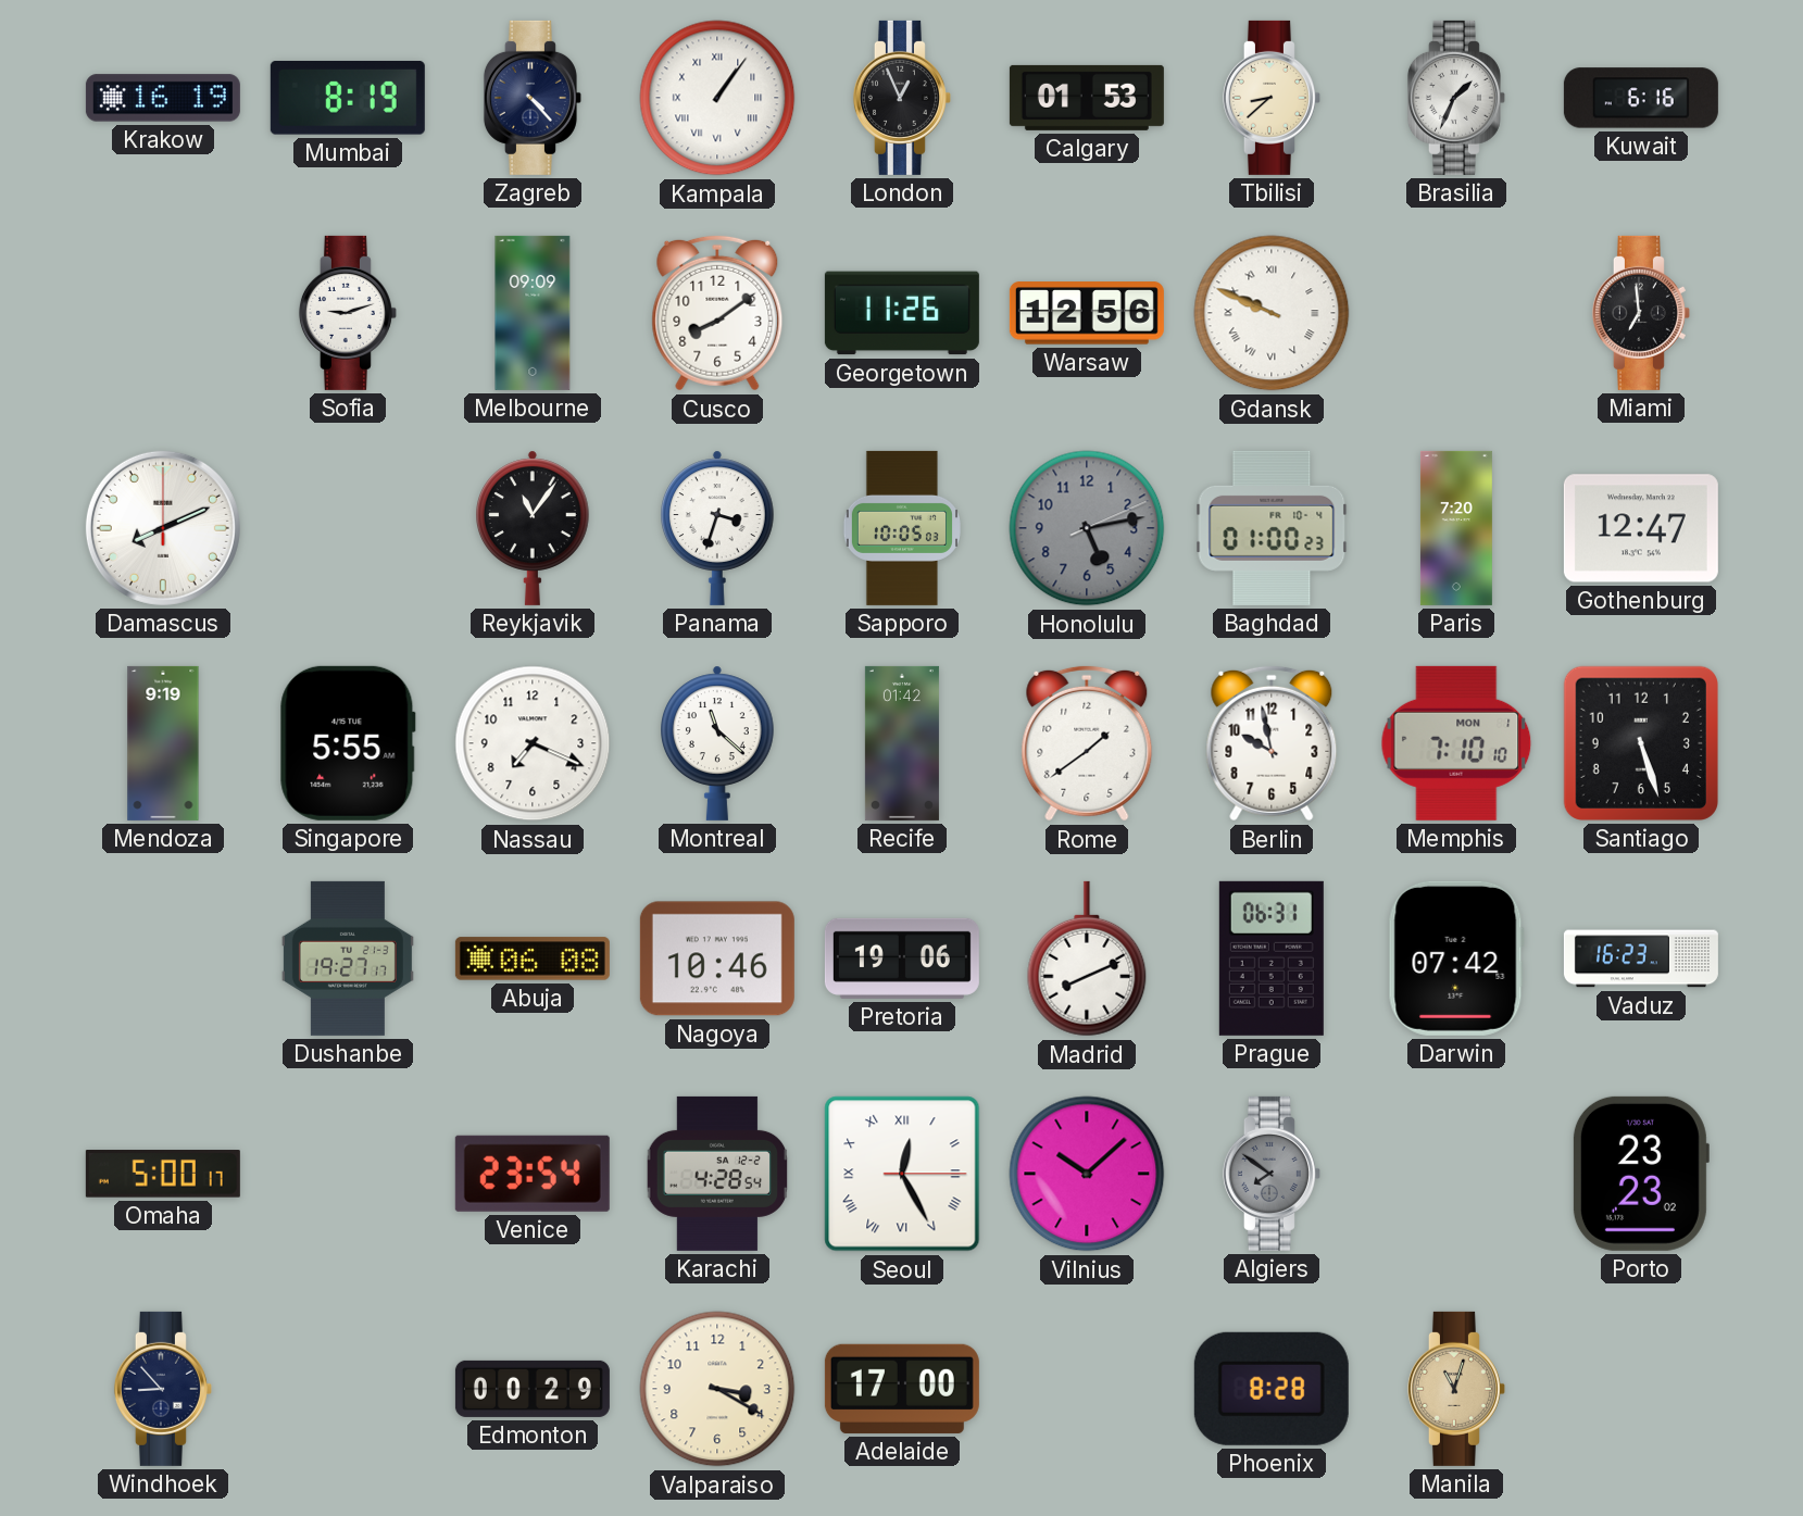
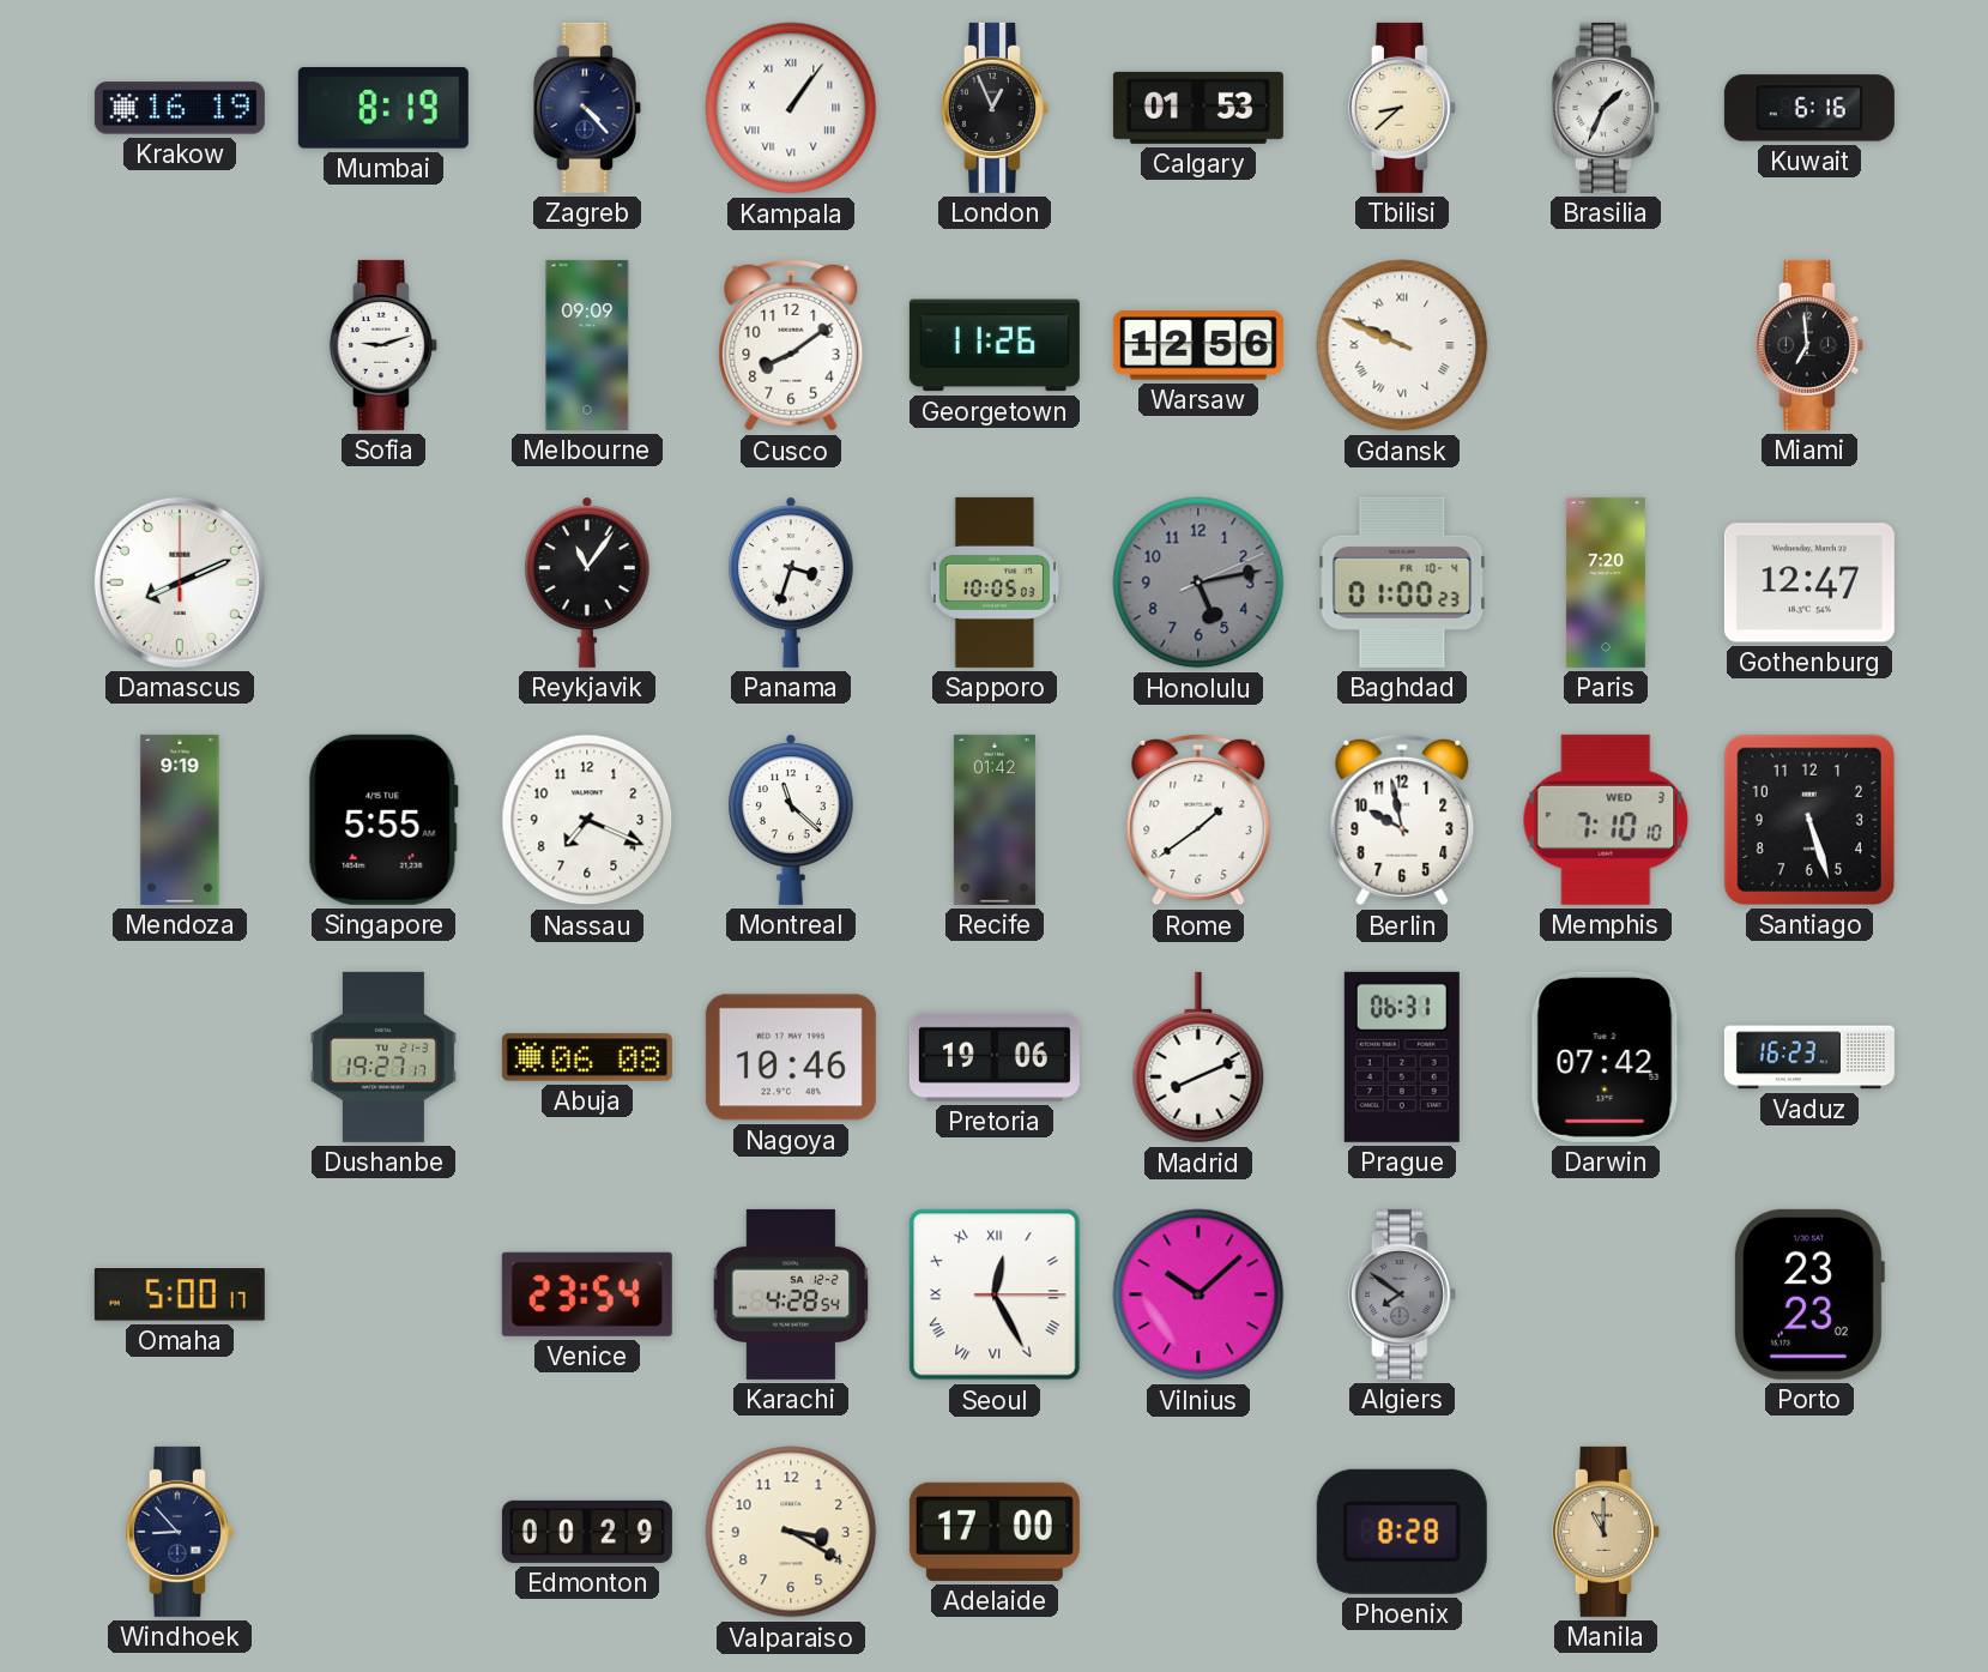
Memphis date: MON 1 -> WED 3
Manila: 11:03 -> 11:00
